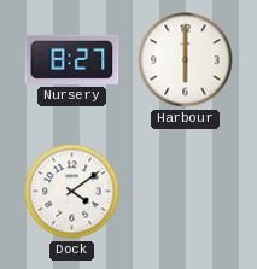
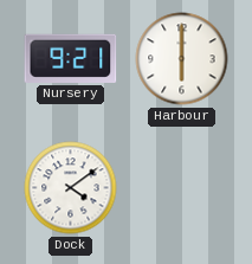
Nursery: 8:27 -> 9:21
